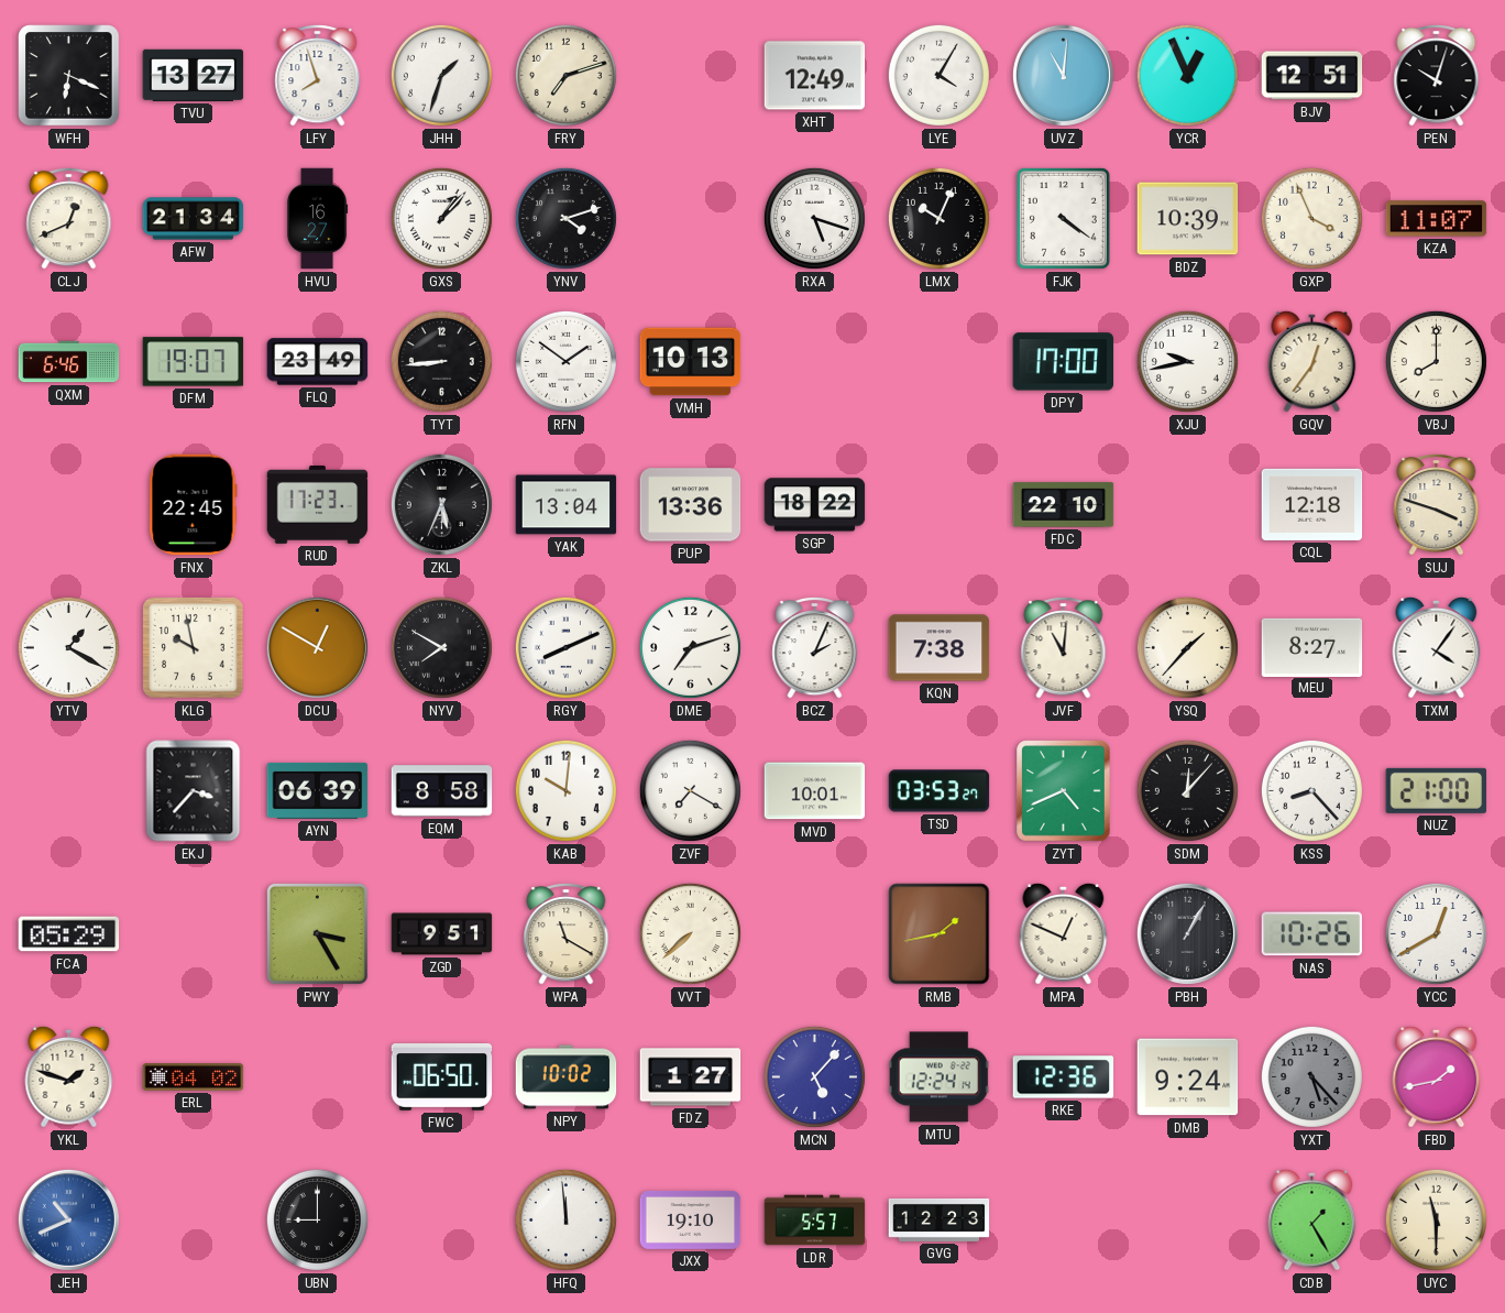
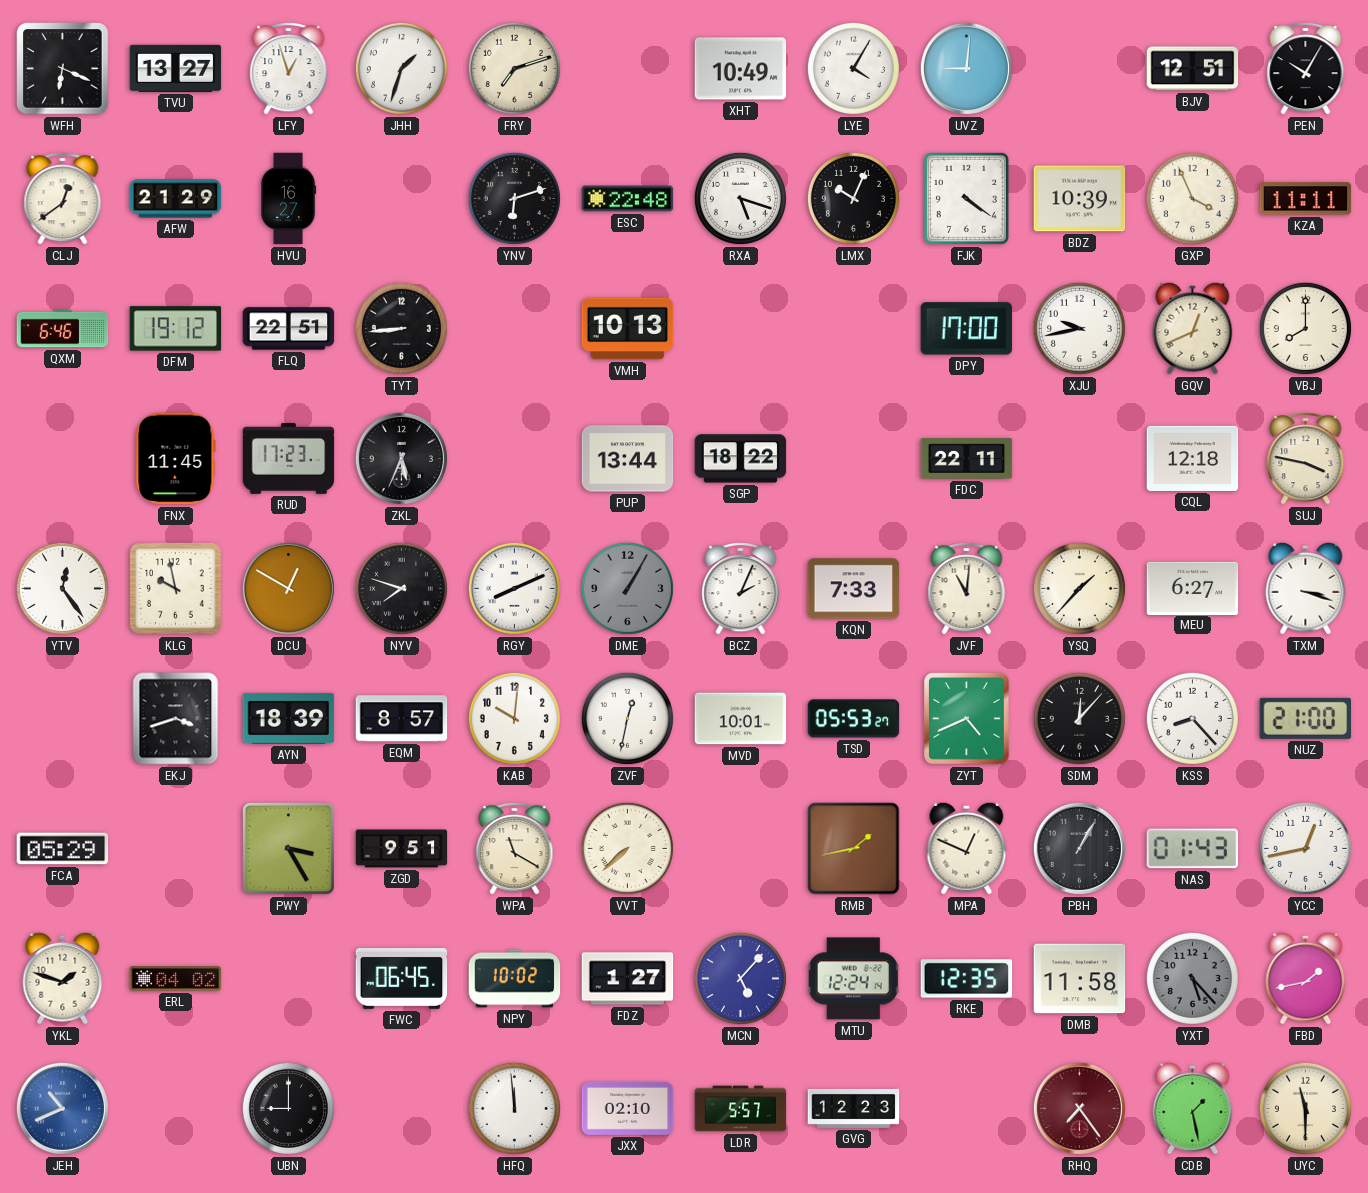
LFY: 7:57 -> 12:57
XHT: 12:49 -> 10:49
UVZ: 11:01 -> 9:01
YCR: 12:56 -> none
PEN: 10:03 -> 10:05
CLJ: 12:41 -> 12:39
AFW: 21:34 -> 21:29
GXS: 1:07 -> none
YNV: 4:12 -> 6:12
ESC: none -> 22:48
KZA: 11:07 -> 11:11
DFM: 19:07 -> 19:12
FLQ: 23:49 -> 22:51
RFN: 1:51 -> none
GQV: 12:36 -> 12:41
FNX: 22:45 -> 11:45
YAK: 13:04 -> none
PUP: 13:36 -> 13:44
FDC: 22:10 -> 22:11
SUJ: 3:48 -> 3:47
YTV: 1:20 -> 12:24
NYV: 7:50 -> 7:48
DME: 7:12 -> 1:05
DME dial: white -> grey
KQN: 7:38 -> 7:33
MEU: 8:27 -> 6:27
TXM: 4:06 -> 3:18
EKJ: 3:37 -> 3:42
AYN: 06:39 -> 18:39
EQM: 8:58 -> 8:57
ZVF: 7:20 -> 12:32
TSD: 03:53 -> 05:53
NAS: 10:26 -> 01:43
YCC: 12:40 -> 12:43
FWC: 06:50 -> 06:45
RKE: 12:36 -> 12:35
DMB: 9:24 -> 11:58
JXX: 19:10 -> 02:10
RHQ: none -> 7:24
CDB: 1:25 -> 1:28
